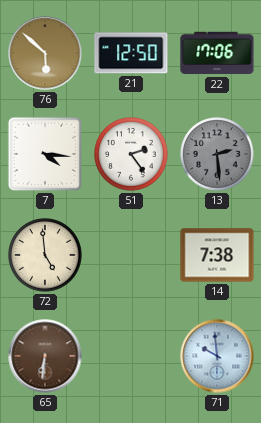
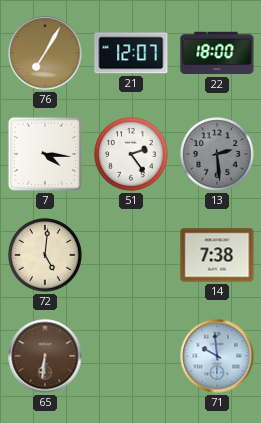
76: 5:52 -> 7:05
21: 12:50 -> 12:07
22: 17:06 -> 18:00
72: 4:59 -> 5:01
